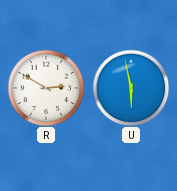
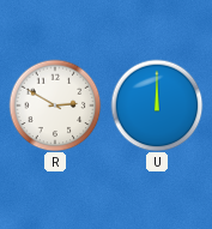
U: 5:58 -> 12:00
